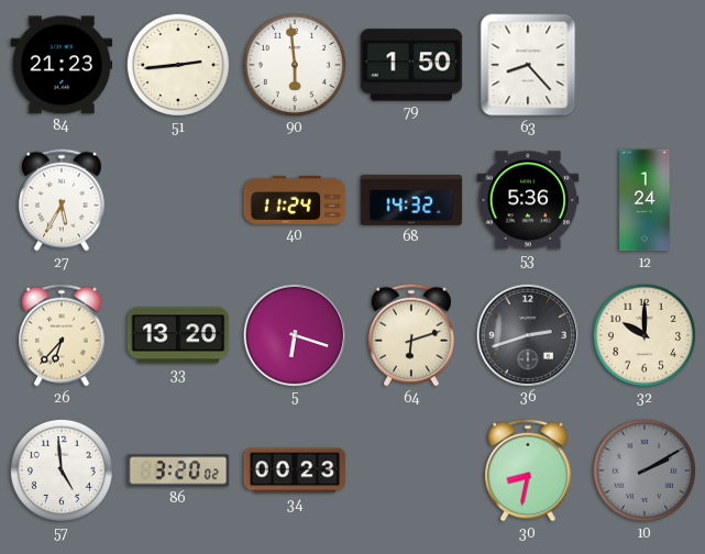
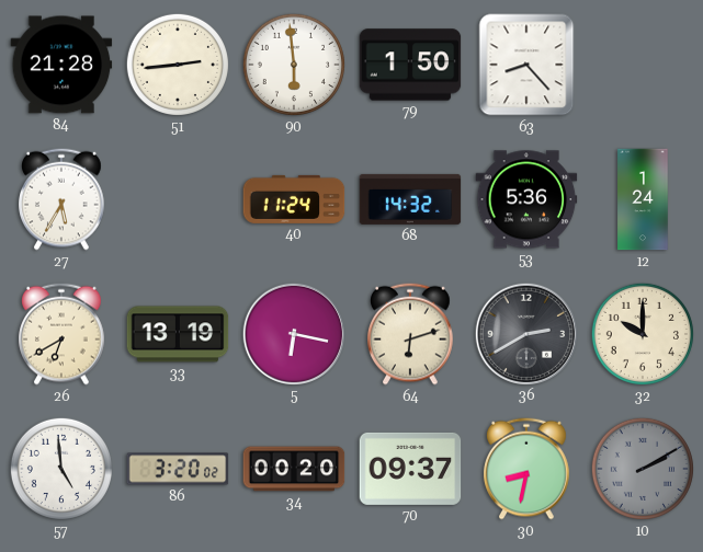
84: 21:23 -> 21:28
26: 6:37 -> 6:40
33: 13:20 -> 13:19
5: 6:18 -> 6:17
36: 2:42 -> 2:40
34: 00:23 -> 00:20
70: none -> 09:37
